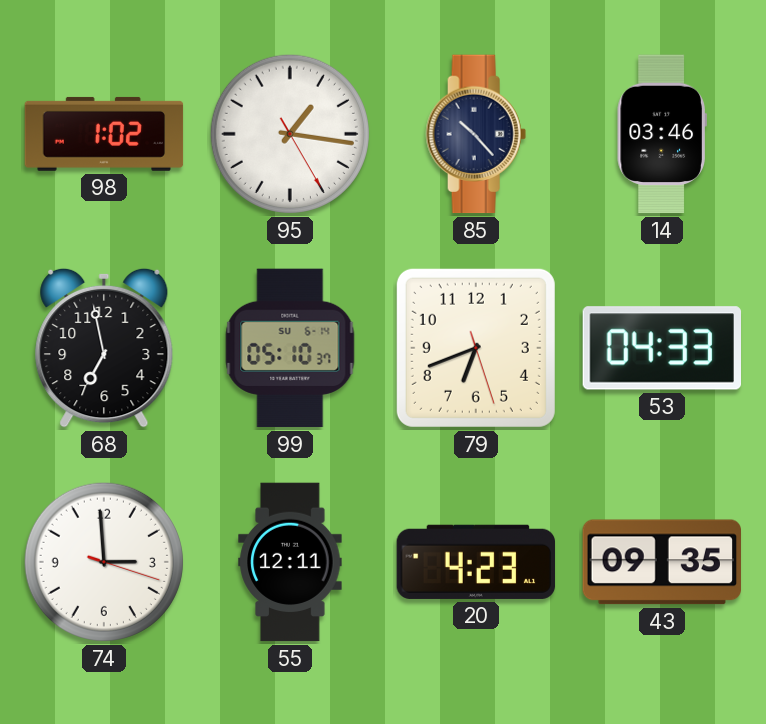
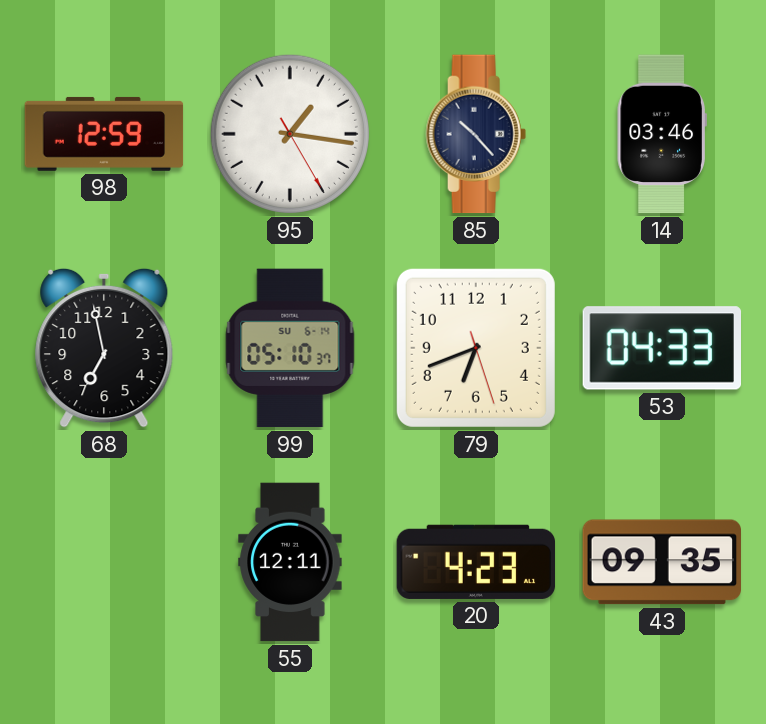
98: 1:02 -> 12:59
74: 2:59 -> none
